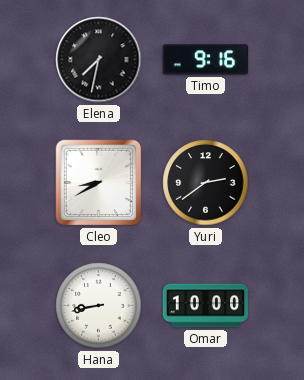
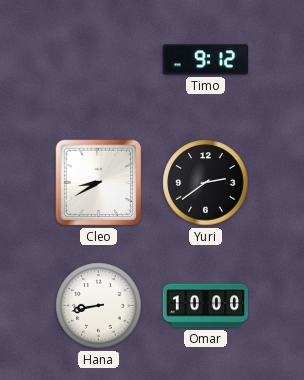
Elena: 7:32 -> none
Timo: 9:16 -> 9:12
